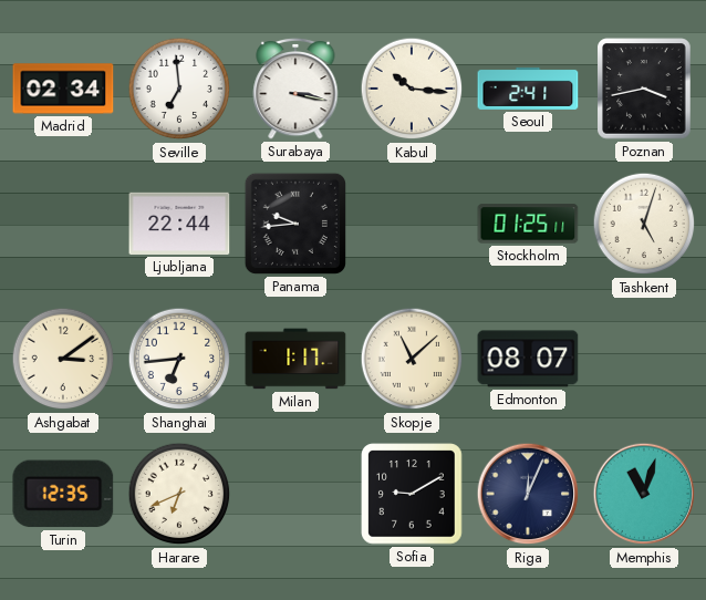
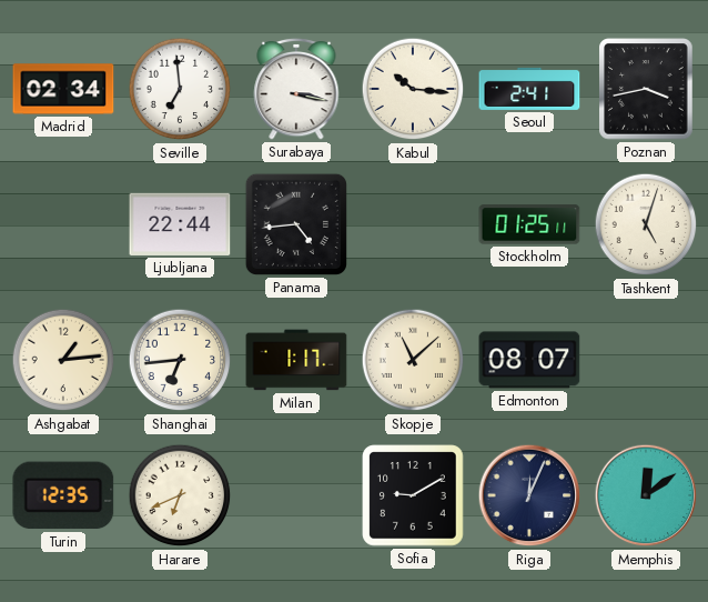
Panama: 9:44 -> 4:44
Ashgabat: 3:09 -> 1:14
Memphis: 11:03 -> 12:09
